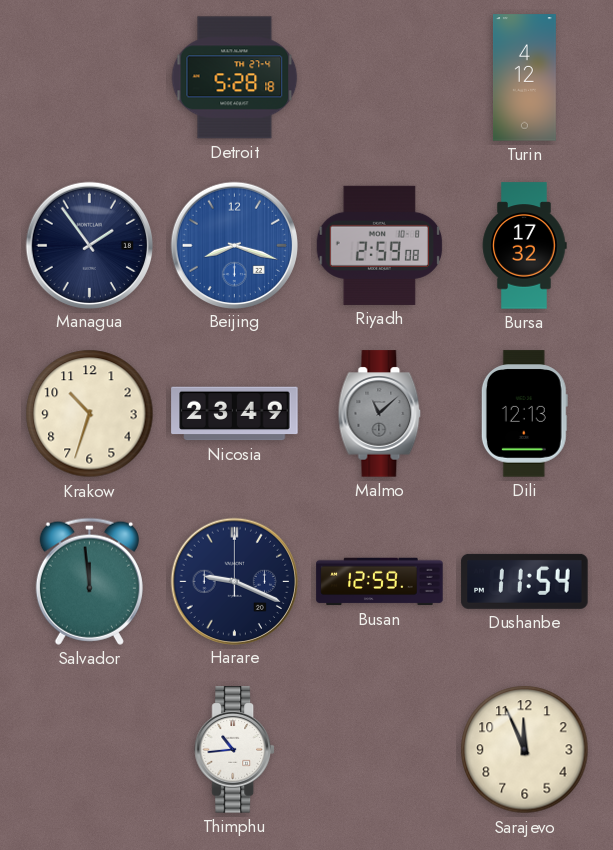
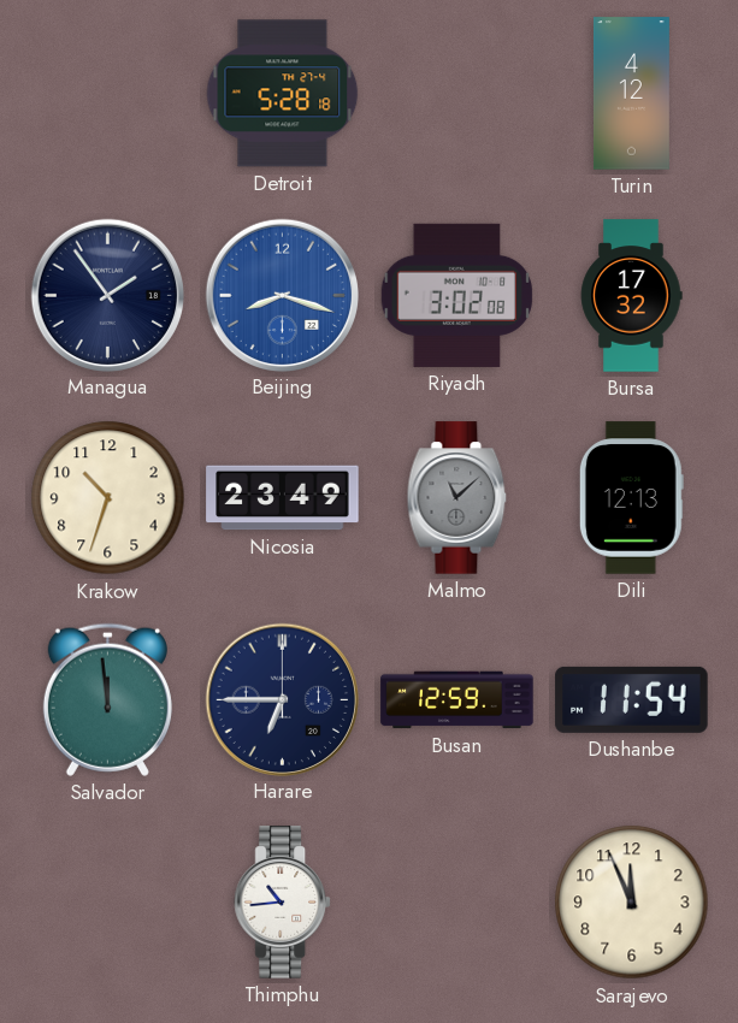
Riyadh: 2:59 -> 3:02
Harare: 9:19 -> 6:45
